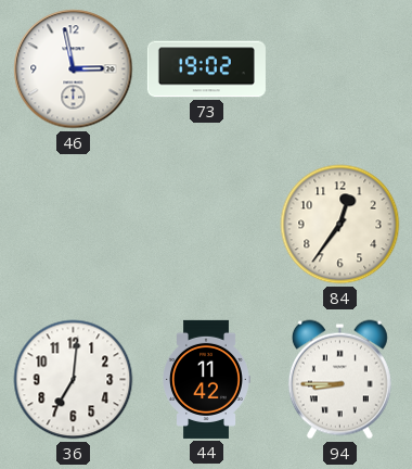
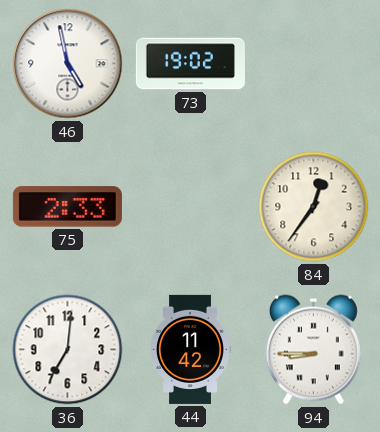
46: 2:58 -> 4:58
75: none -> 2:33
